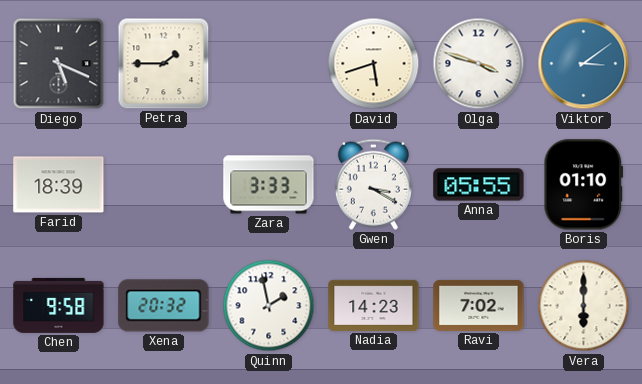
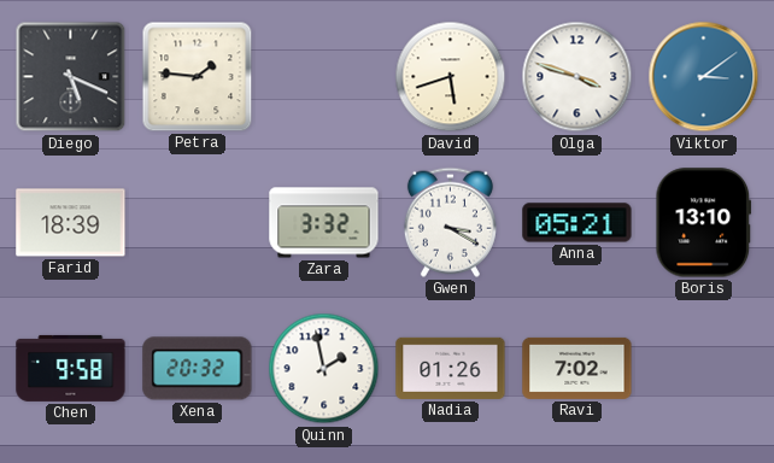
Petra: 1:45 -> 1:46
Zara: 3:33 -> 3:32
Anna: 05:55 -> 05:21
Boris: 01:10 -> 13:10
Nadia: 14:23 -> 01:26
Vera: 6:00 -> none
